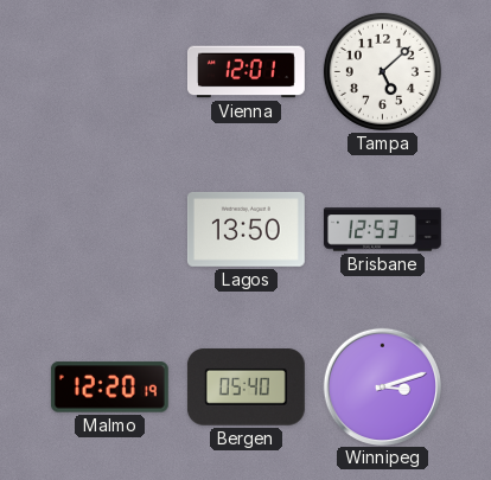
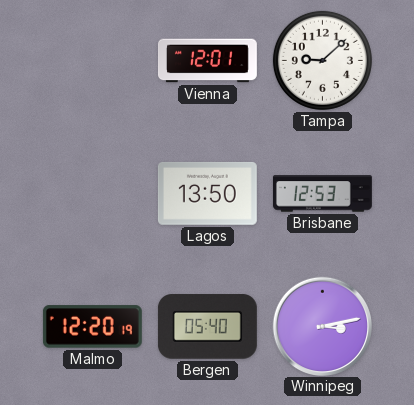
Tampa: 5:08 -> 9:08
Winnipeg: 3:12 -> 3:13
